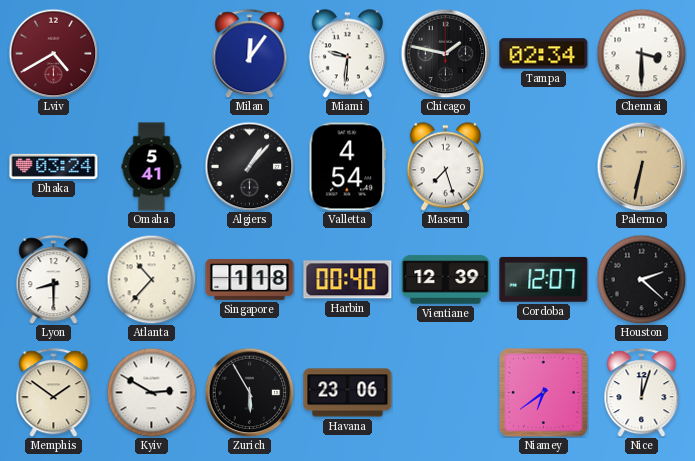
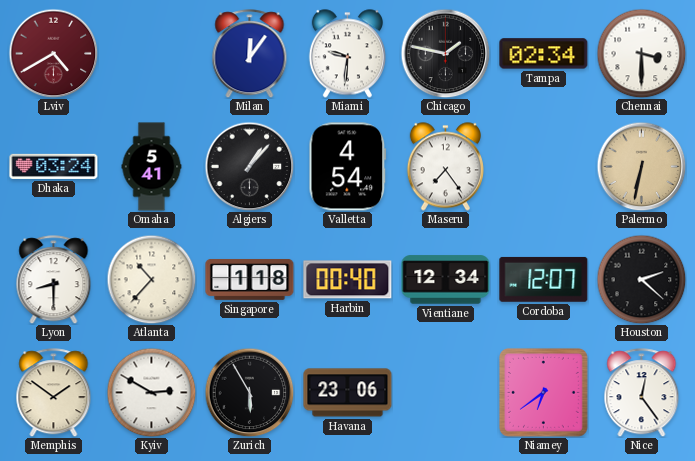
Maseru: 7:27 -> 7:24
Vientiane: 12:39 -> 12:34
Nice: 12:03 -> 12:24
